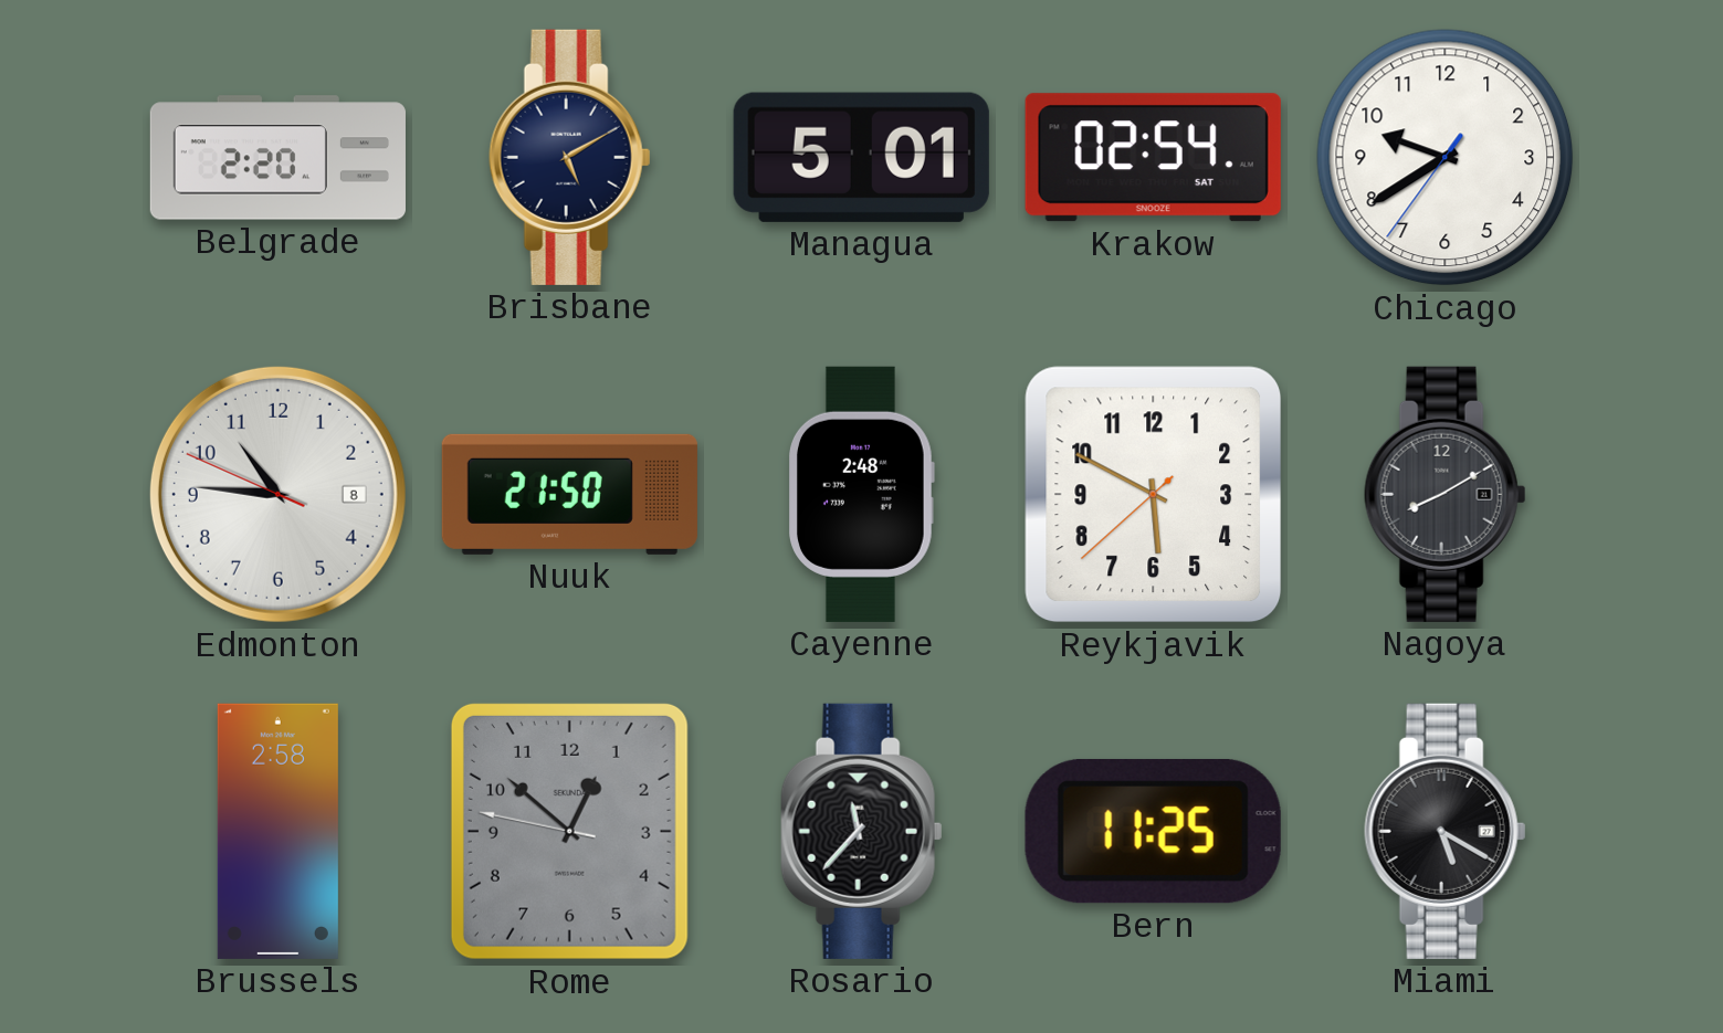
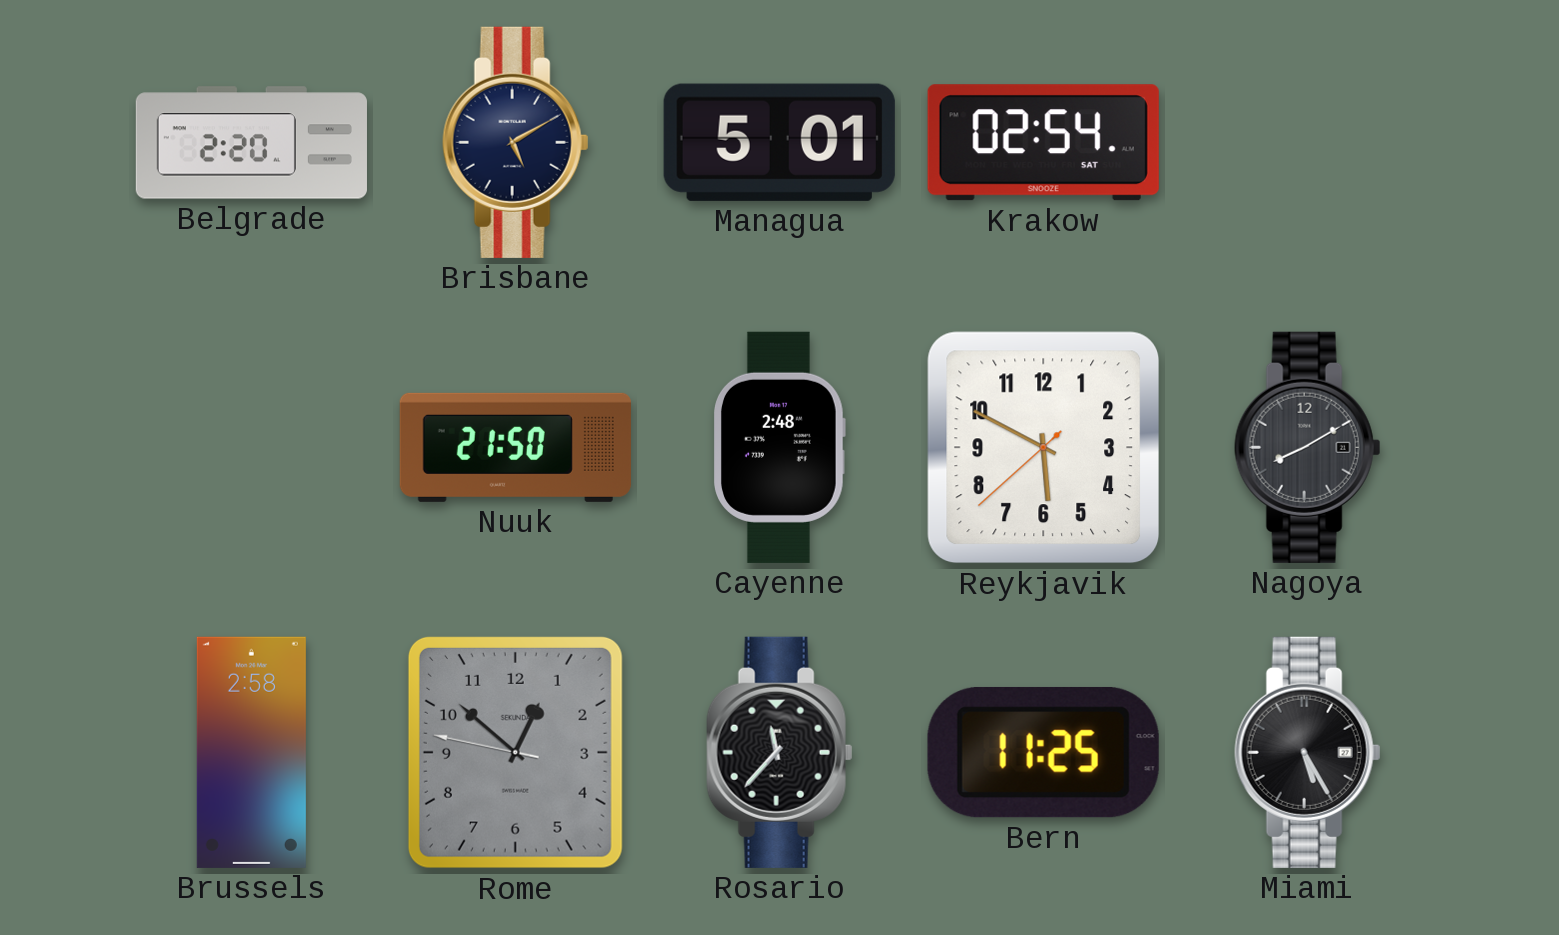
Chicago: 9:39 -> none
Edmonton: 10:45 -> none
Miami: 5:20 -> 5:25
